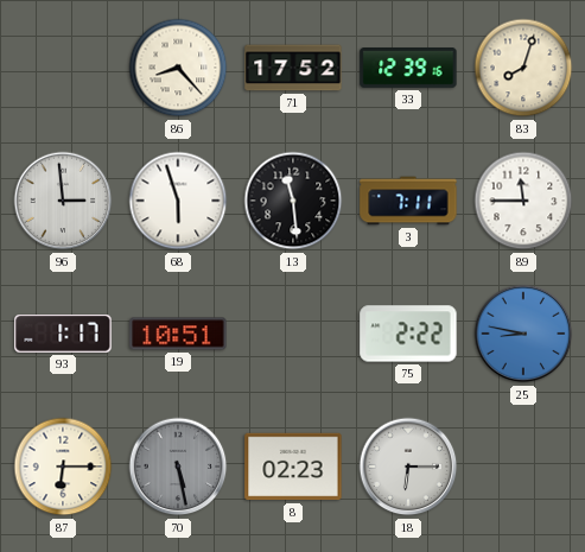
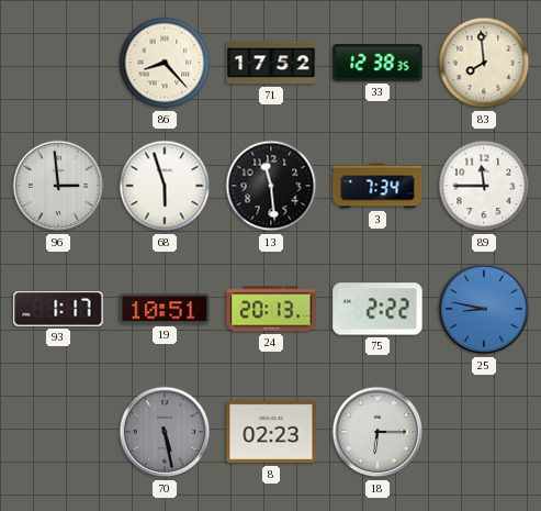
33: 12:39 -> 12:38
83: 8:03 -> 7:59
3: 7:11 -> 7:34
24: none -> 20:13
87: 6:15 -> none
